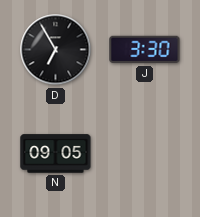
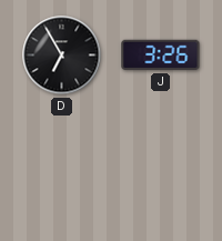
J: 3:30 -> 3:26
N: 09:05 -> none
